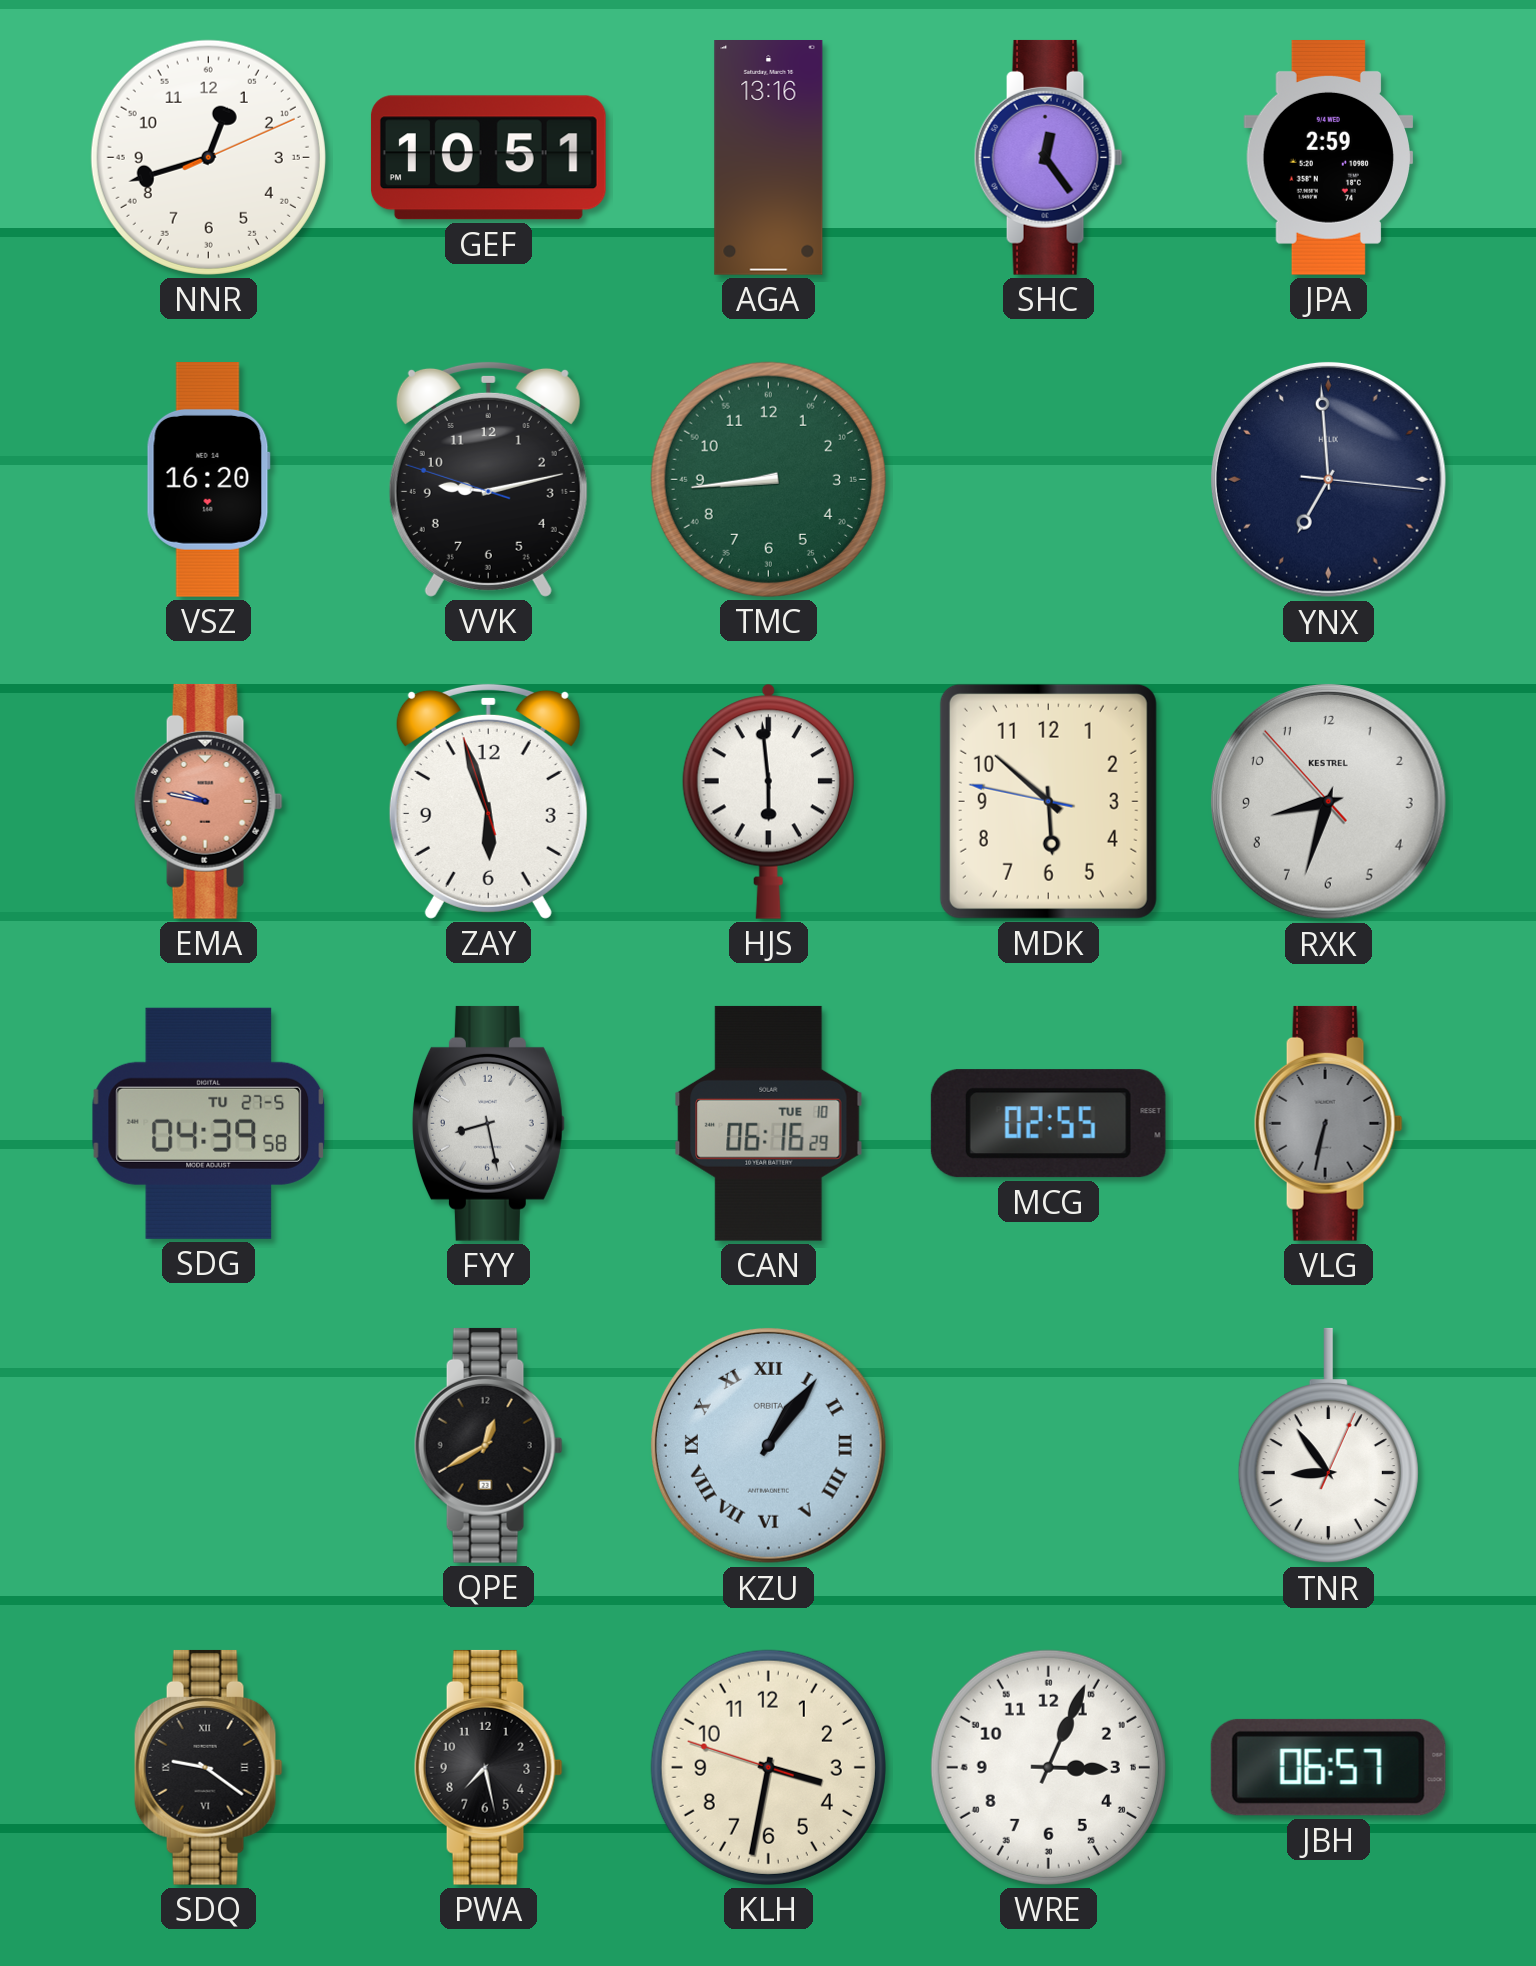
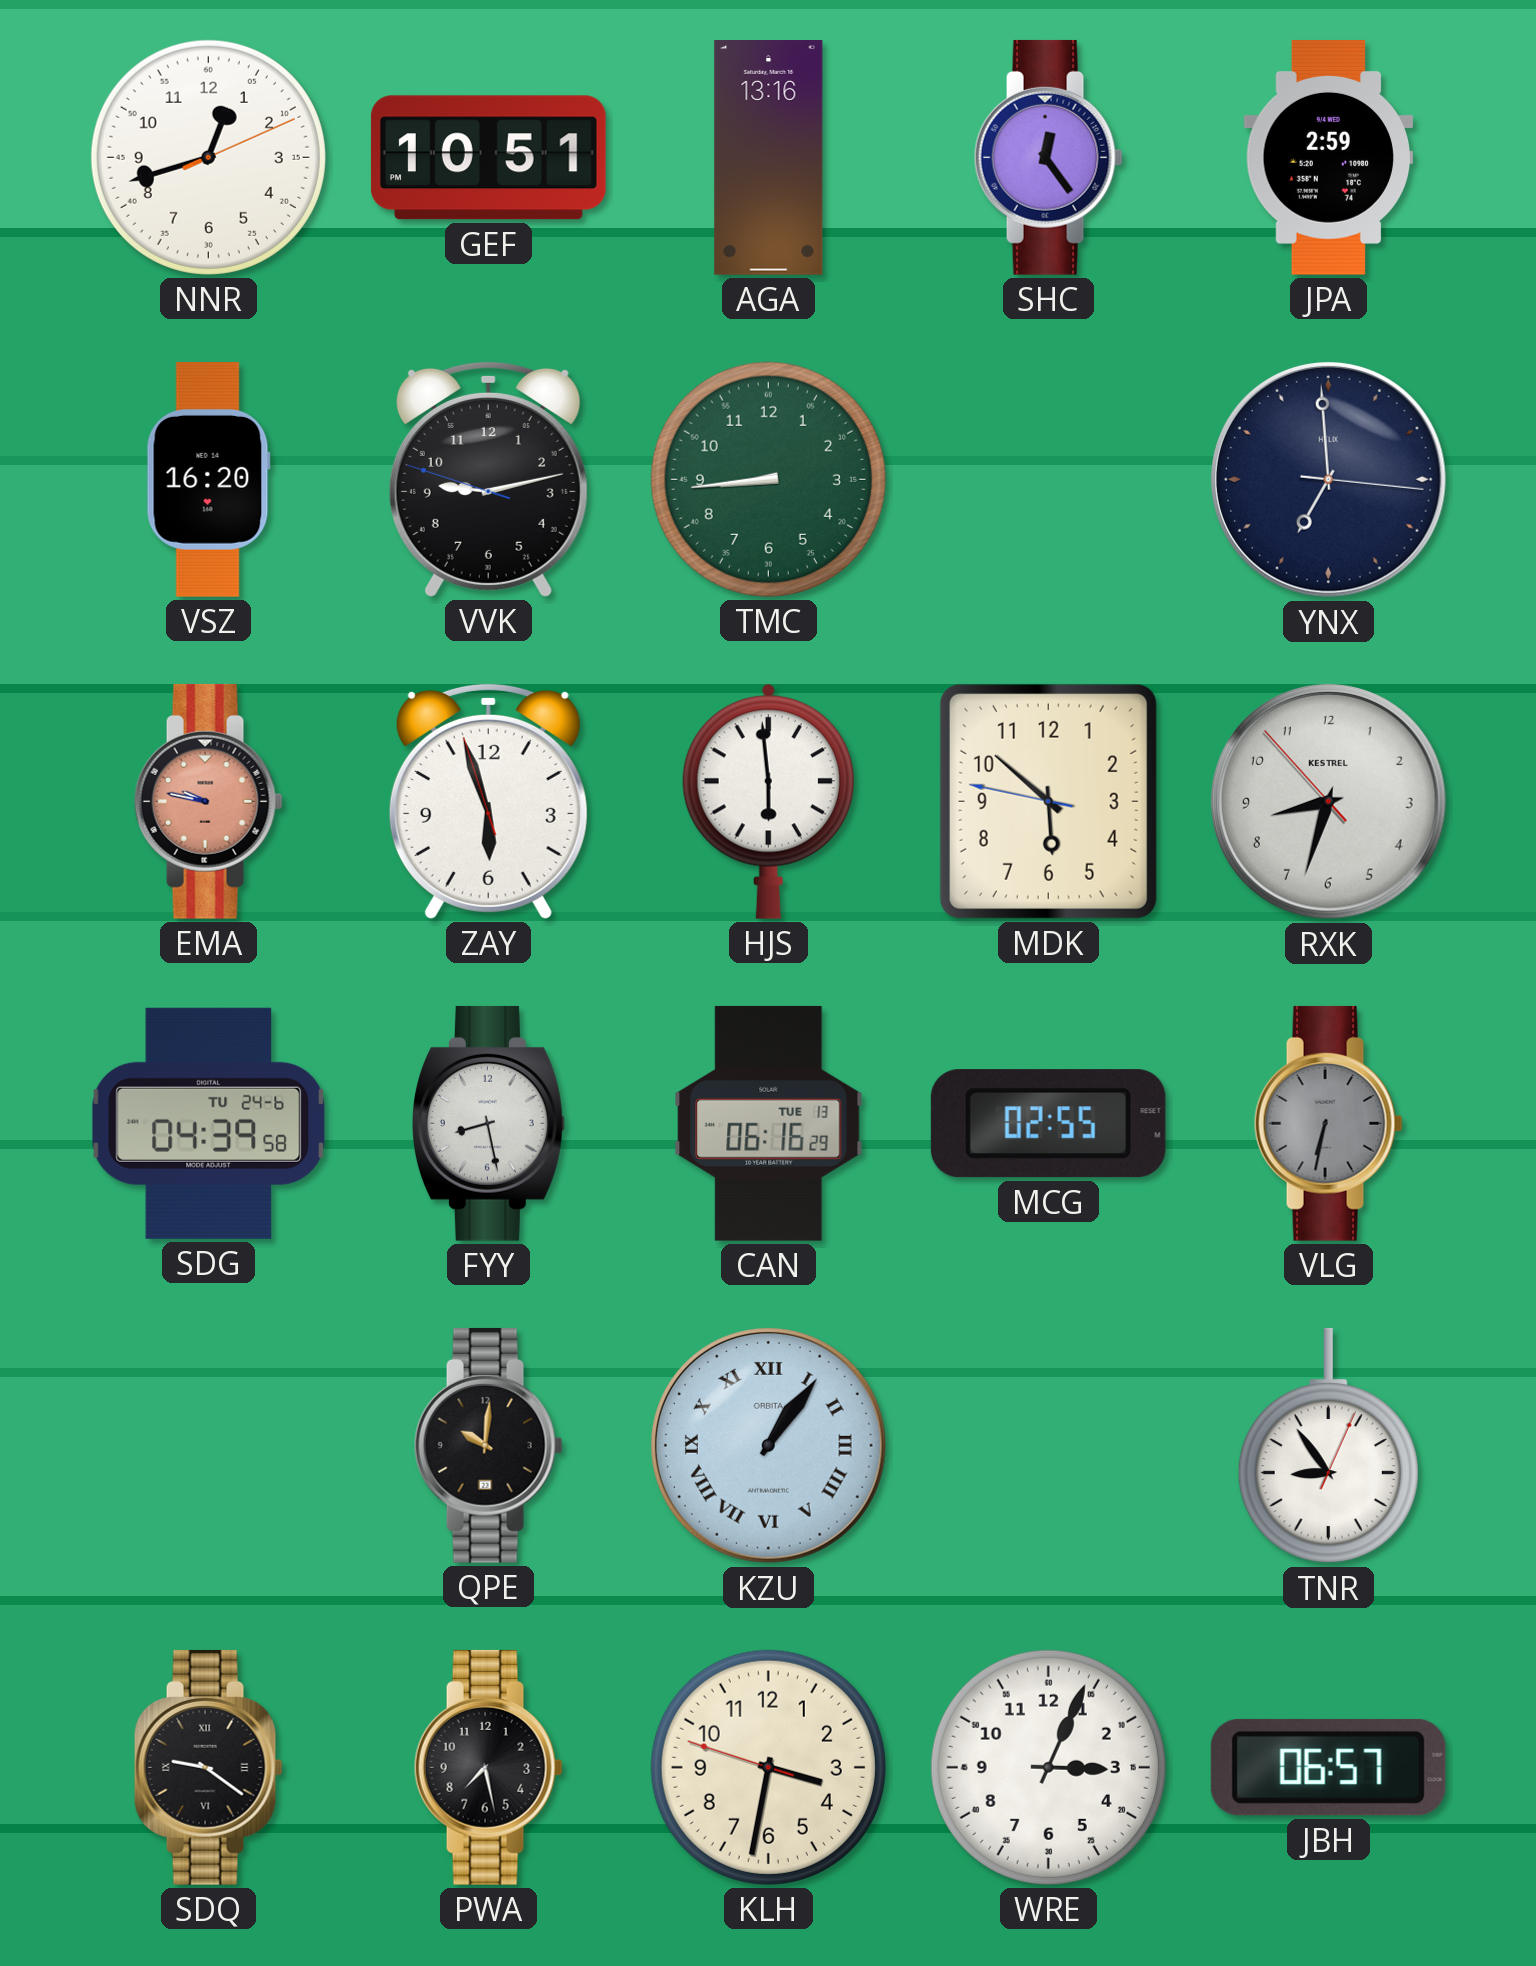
SDG date: TU 27-5 -> TU 24-6
CAN date: TUE 10 -> TUE 13
QPE: 12:40 -> 10:01
